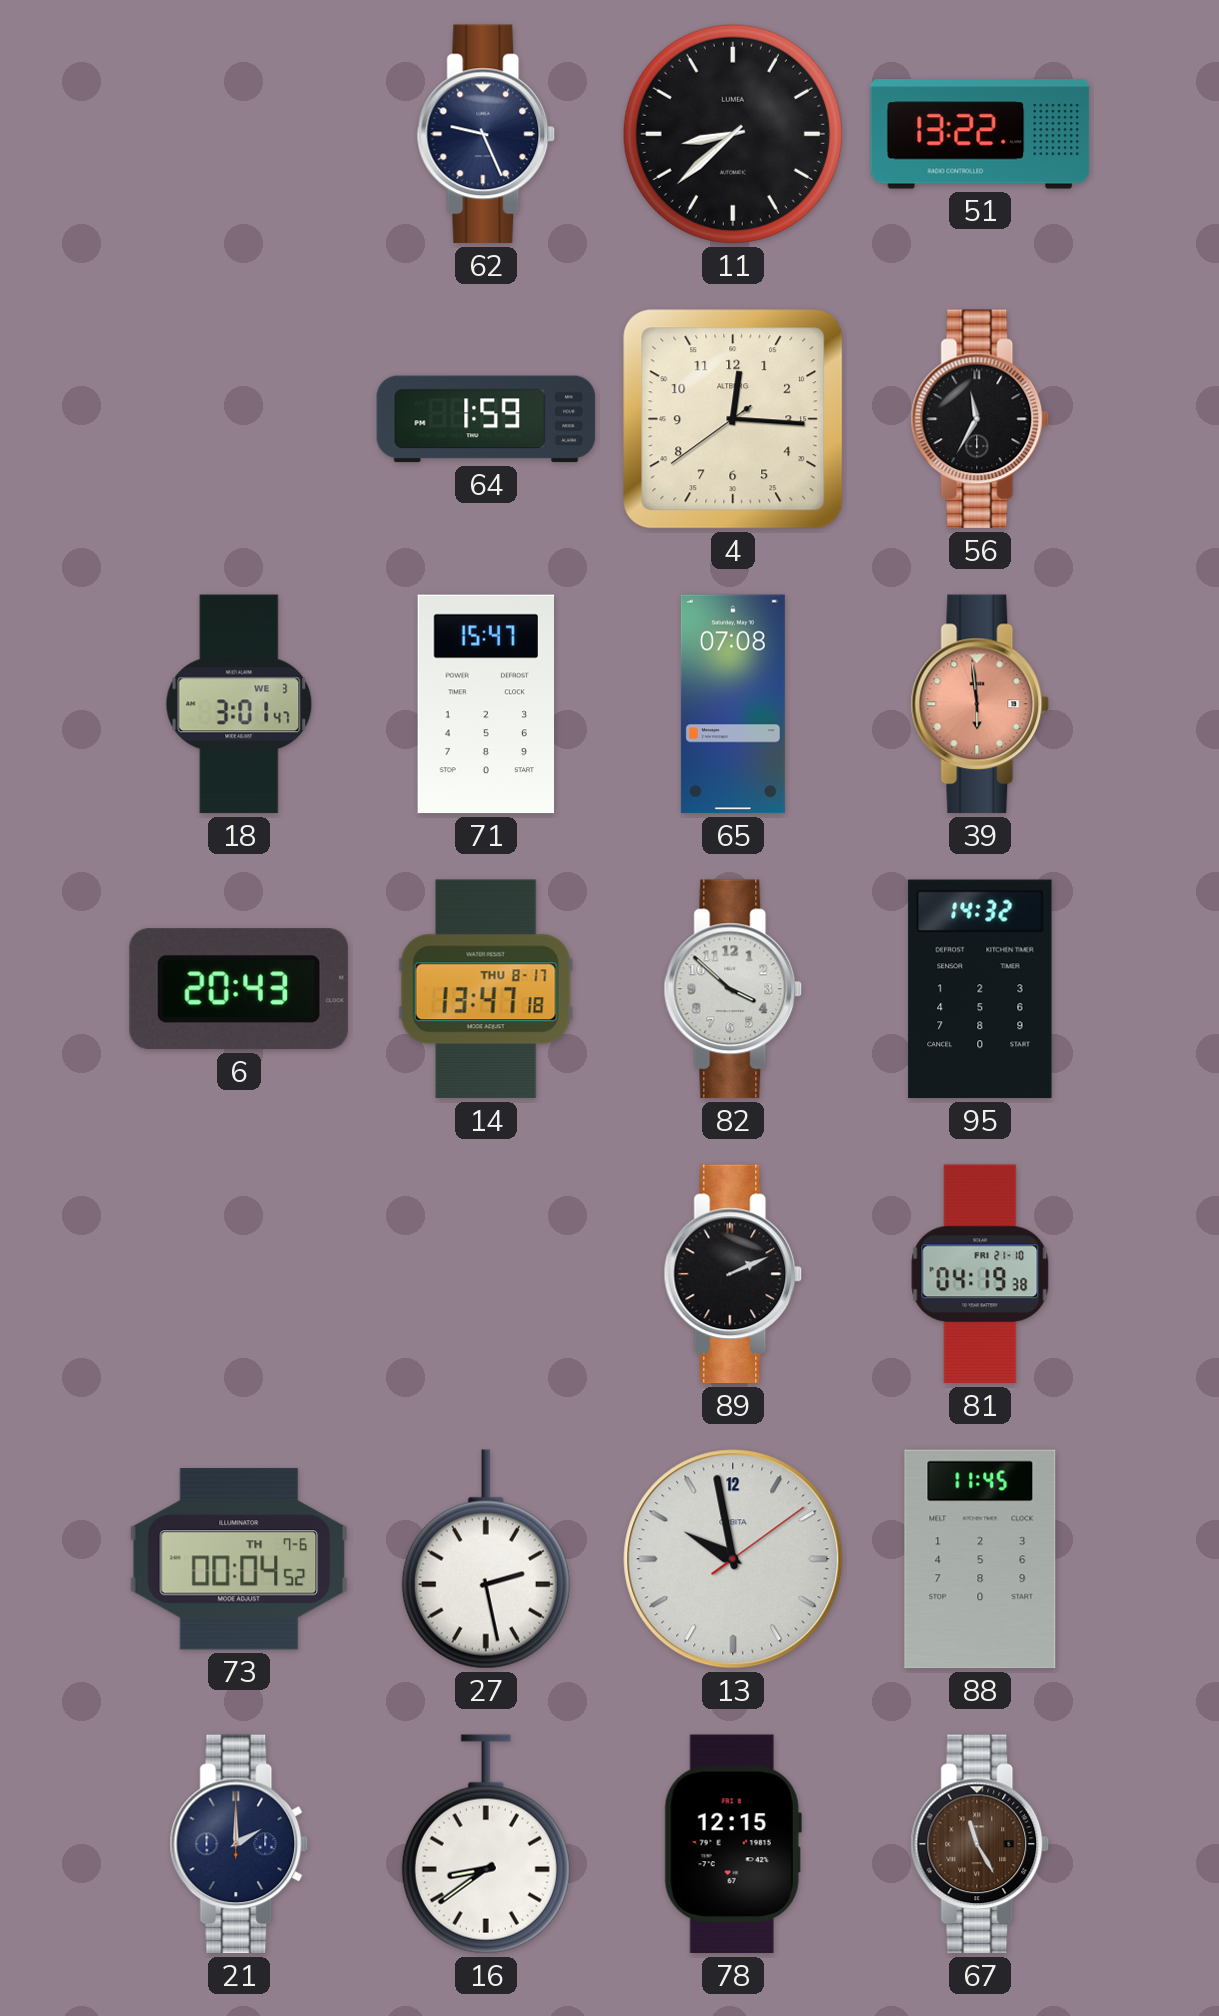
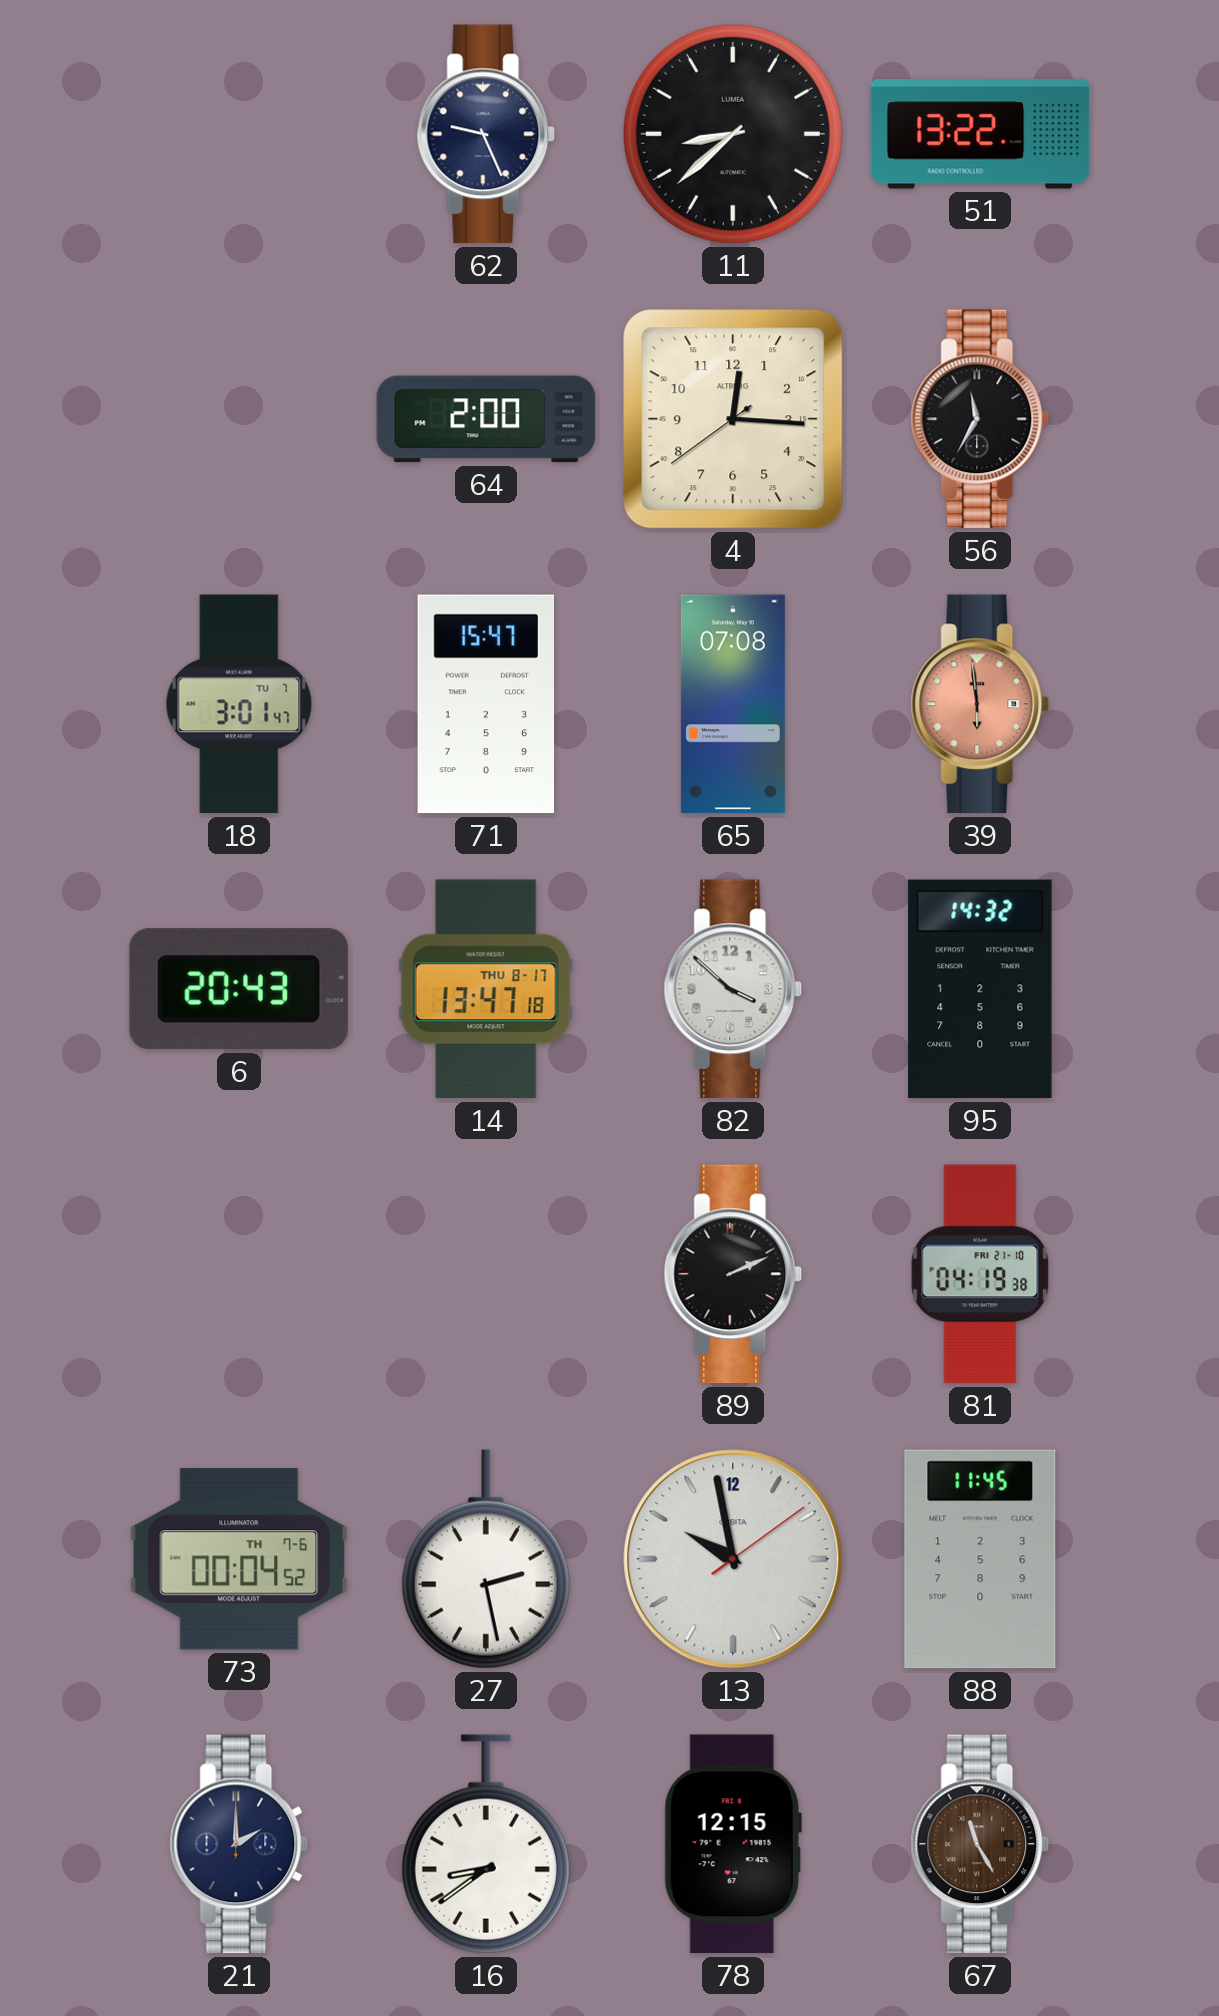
64: 1:59 -> 2:00
18 date: WE 3 -> TU 7
